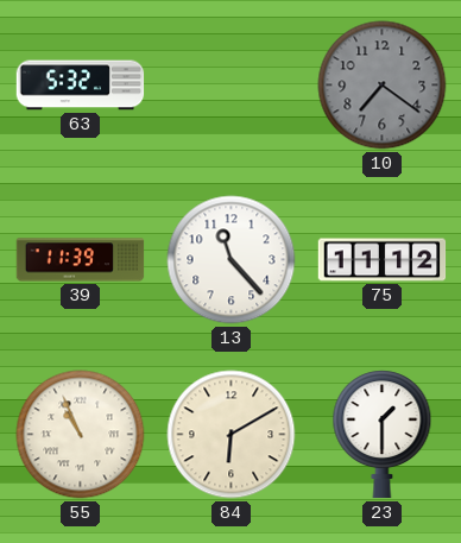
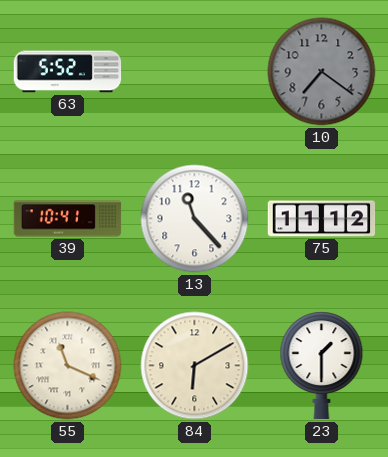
63: 5:32 -> 5:52
39: 11:39 -> 10:41
55: 10:56 -> 11:19
